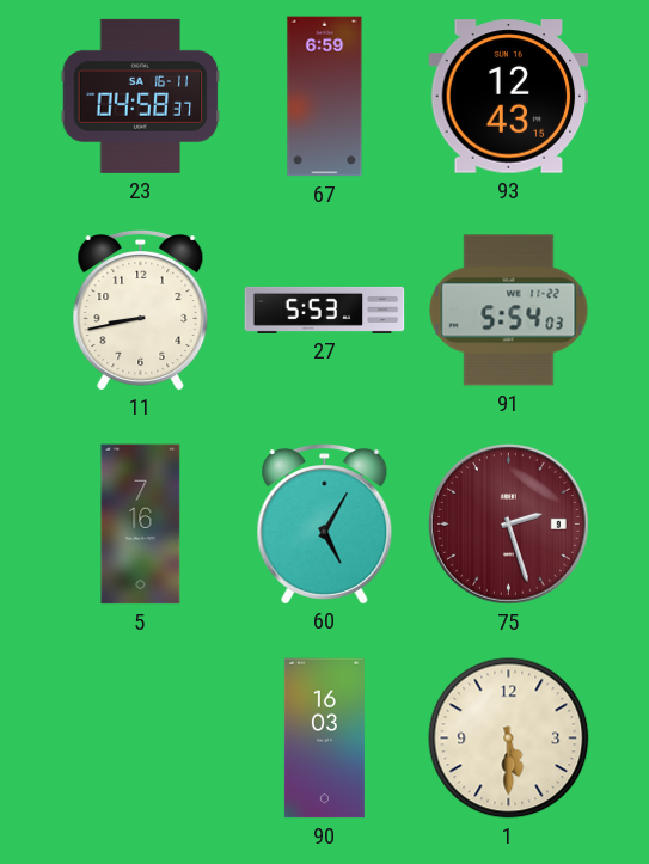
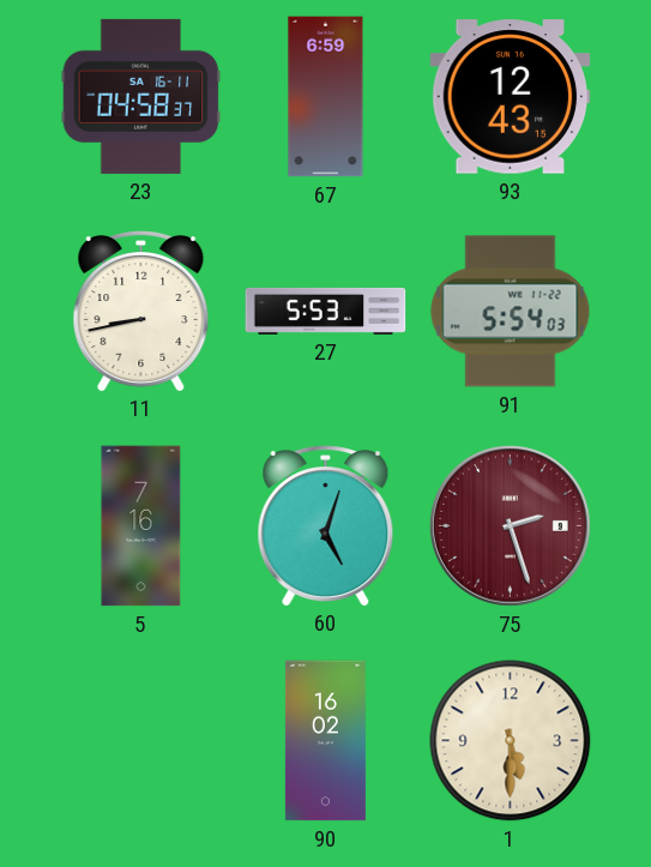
60: 5:05 -> 5:03
90: 16:03 -> 16:02
